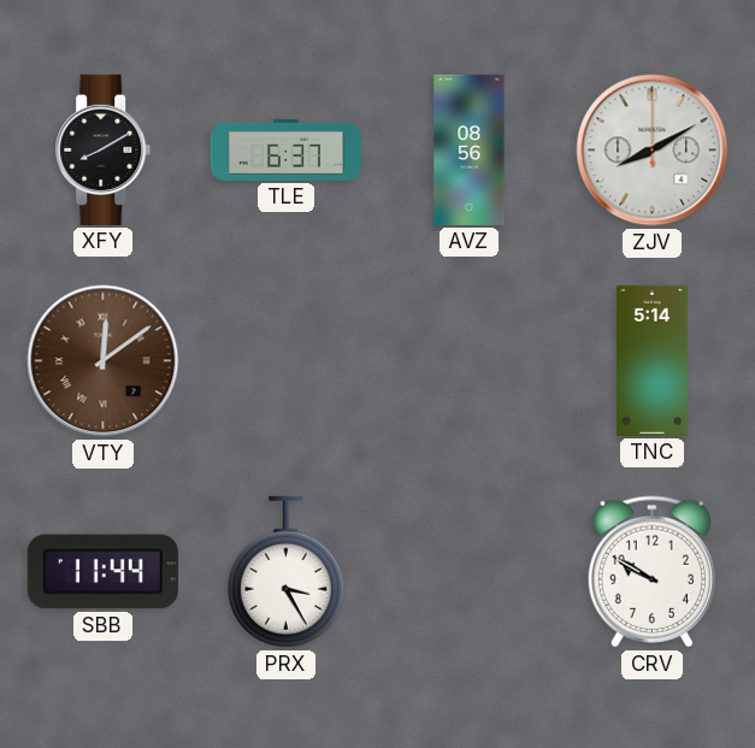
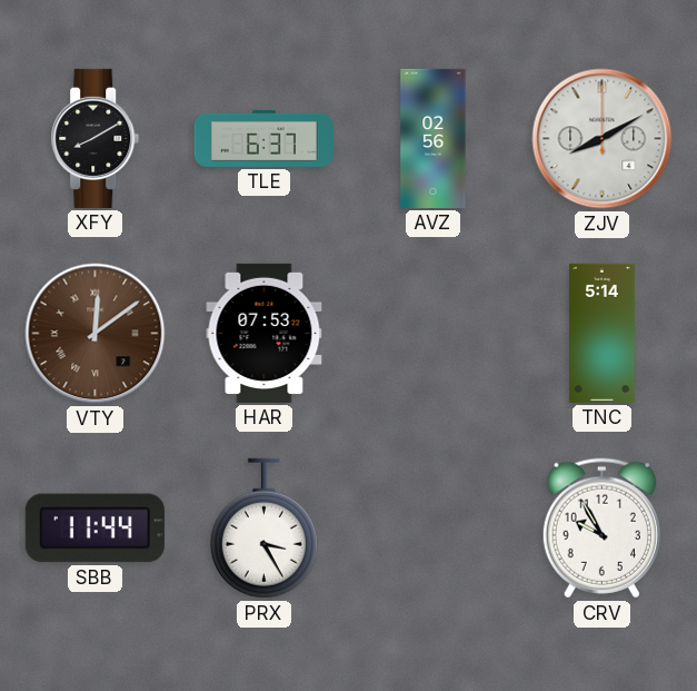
AVZ: 08:56 -> 02:56
HAR: none -> 07:53
CRV: 9:50 -> 9:55
